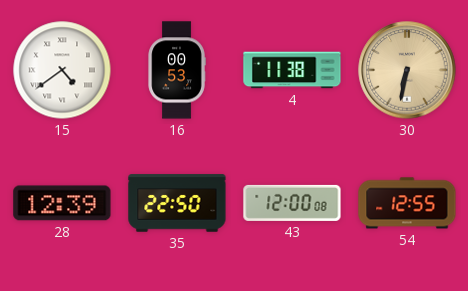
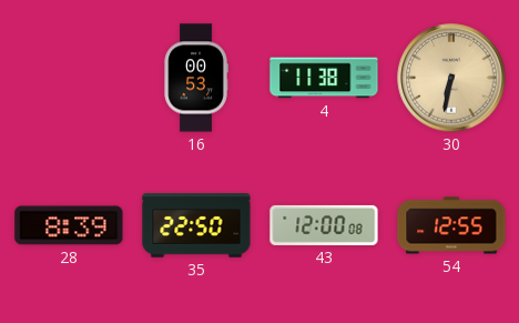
15: 4:39 -> none
28: 12:39 -> 8:39
